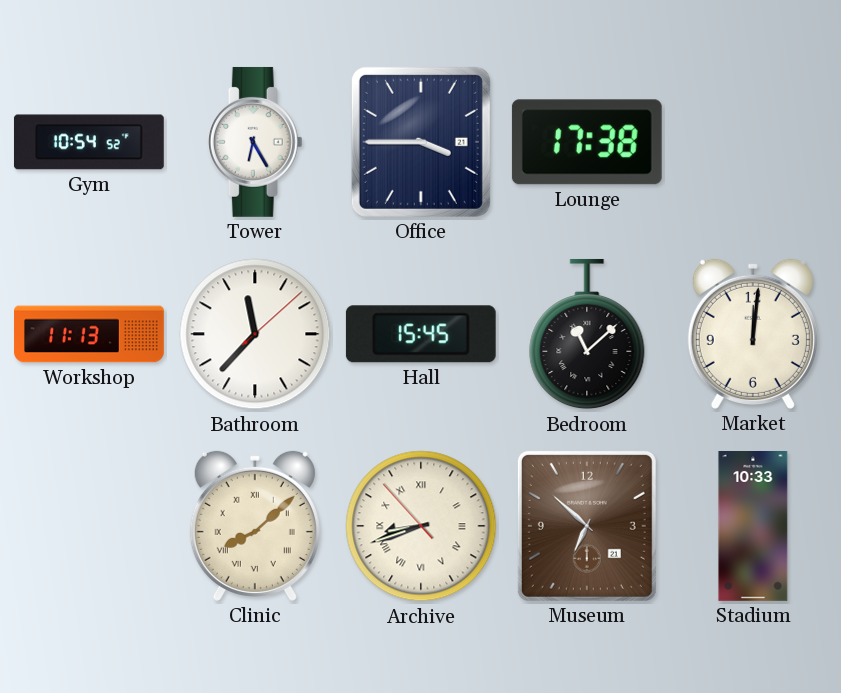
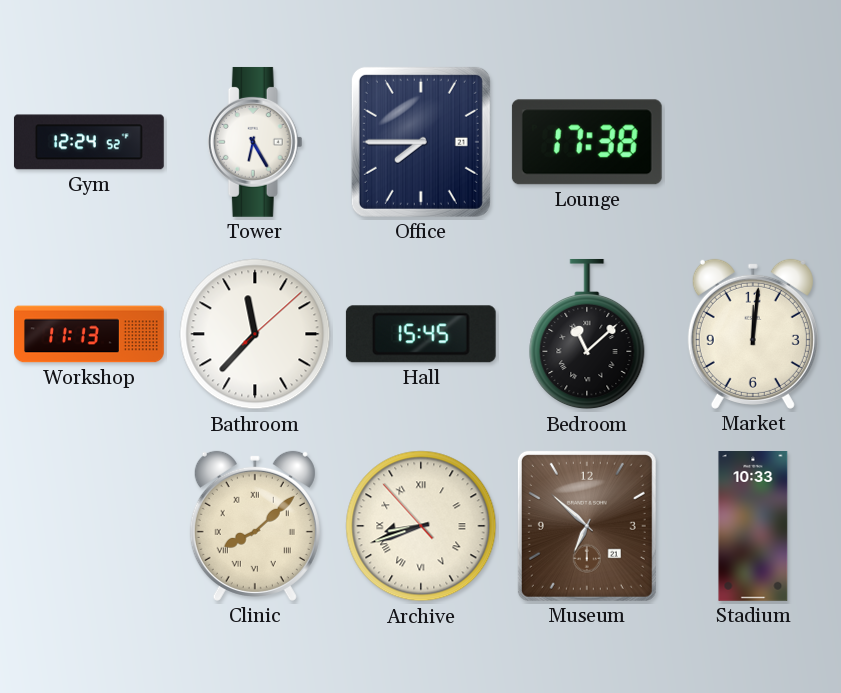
Gym: 10:54 -> 12:24
Office: 3:45 -> 7:45
